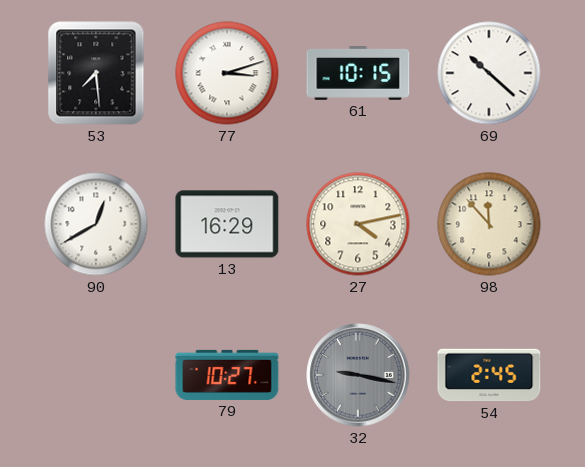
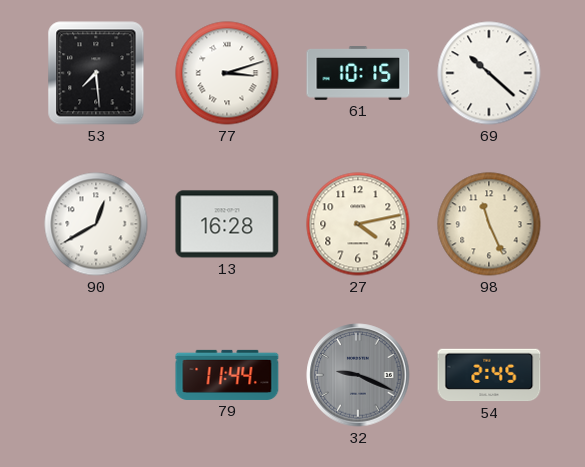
13: 16:29 -> 16:28
98: 11:53 -> 11:26
79: 10:27 -> 11:44
32: 9:17 -> 9:19
